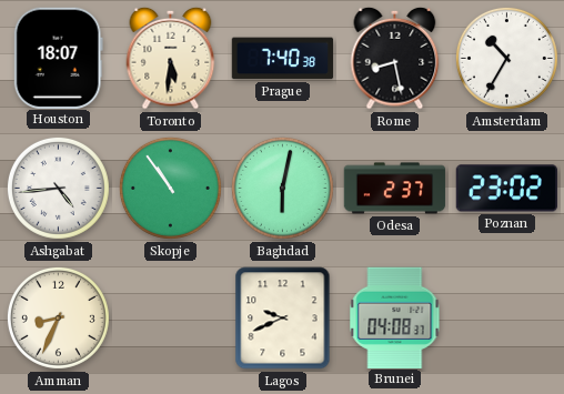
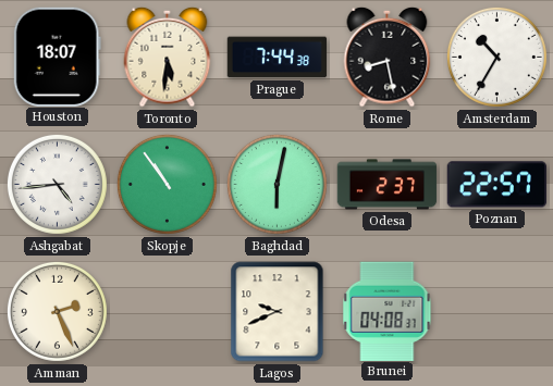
Prague: 7:40 -> 7:44
Poznan: 23:02 -> 22:57
Amman: 8:34 -> 2:26
